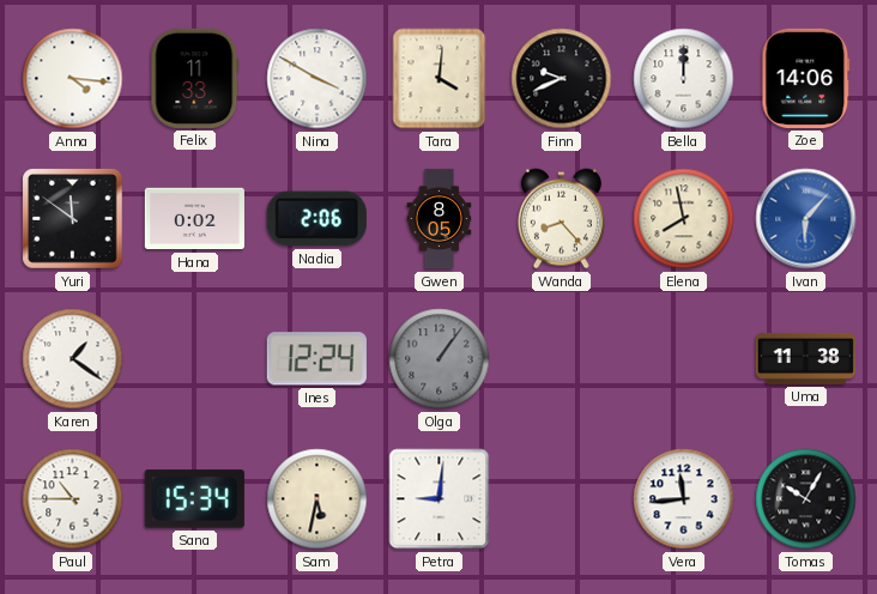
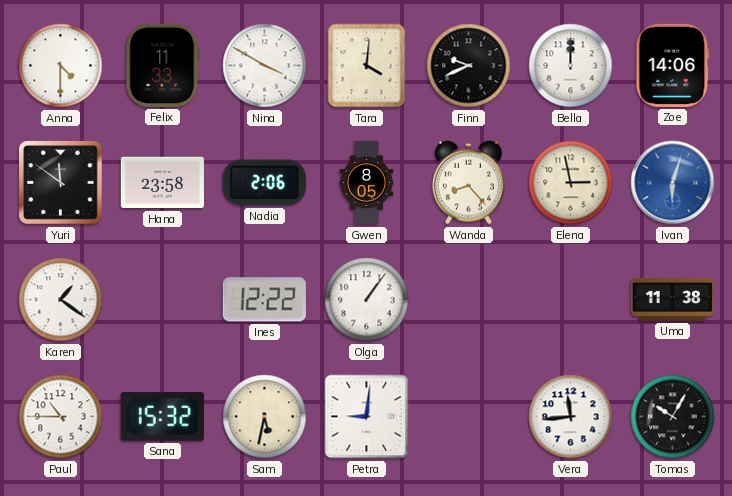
Anna: 4:16 -> 4:30
Hana: 0:02 -> 23:58
Elena: 7:58 -> 2:58
Ivan: 6:07 -> 6:03
Ines: 12:24 -> 12:22
Olga dial: grey -> white
Sana: 15:34 -> 15:32
